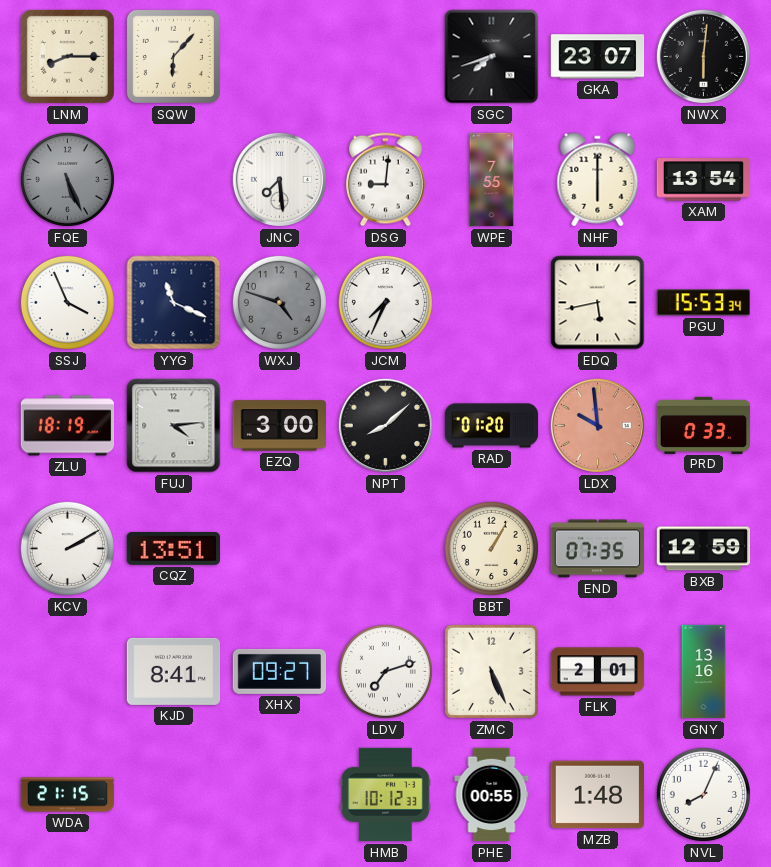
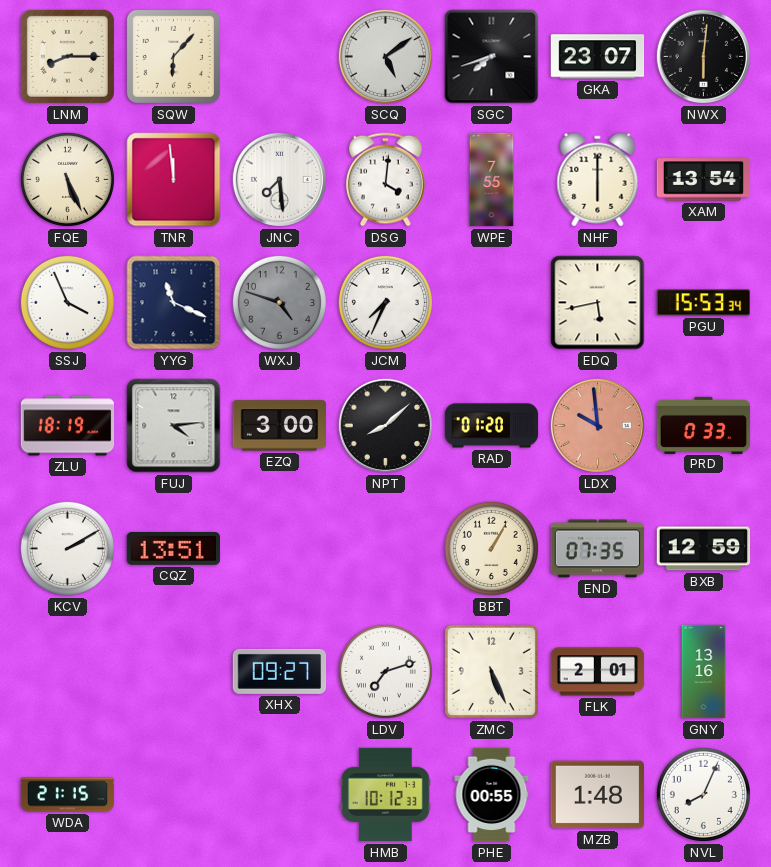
SCQ: none -> 5:09
FQE dial: grey -> cream
TNR: none -> 11:59
DSG: 9:01 -> 4:01
KJD: 8:41 -> none
